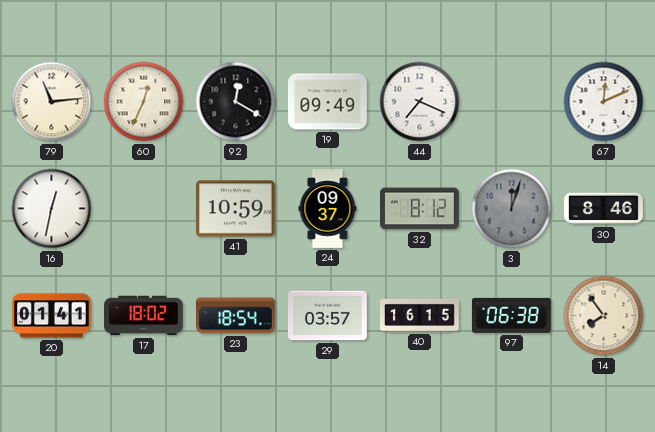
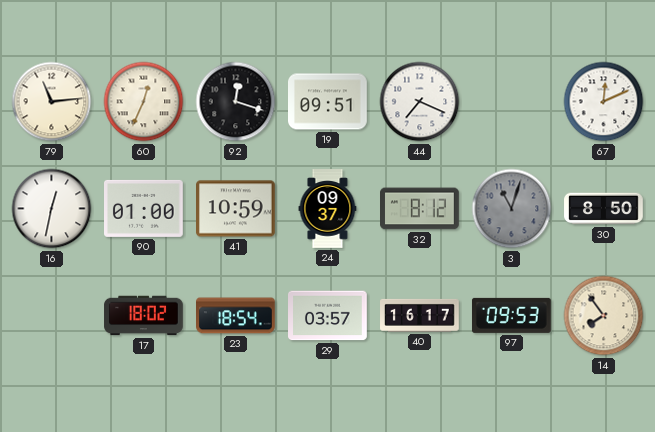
92: 12:20 -> 12:18
19: 09:49 -> 09:51
90: none -> 01:00
3: 12:03 -> 11:03
30: 8:46 -> 8:50
20: 01:41 -> none
40: 16:15 -> 16:17
97: 06:38 -> 09:53
